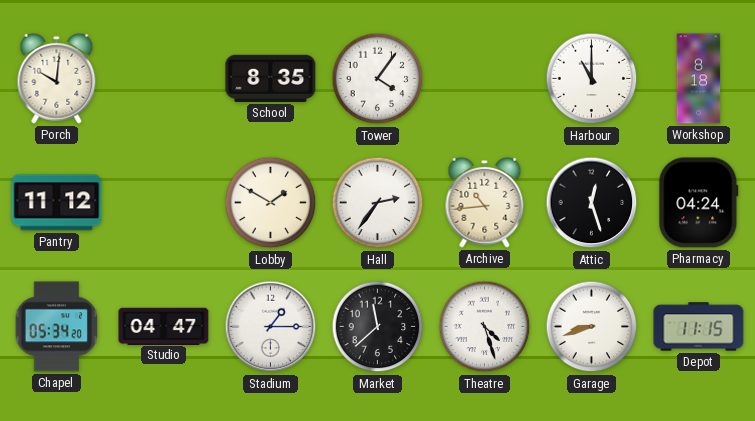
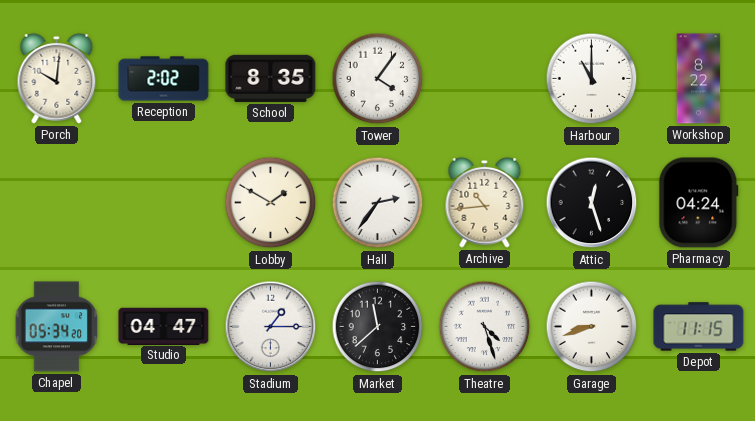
Reception: none -> 2:02
Workshop: 8:18 -> 8:22
Pantry: 11:12 -> none
